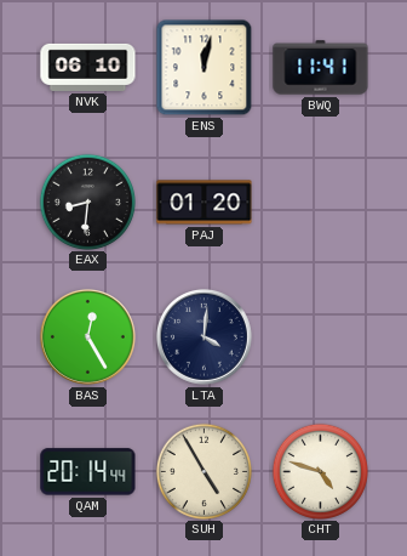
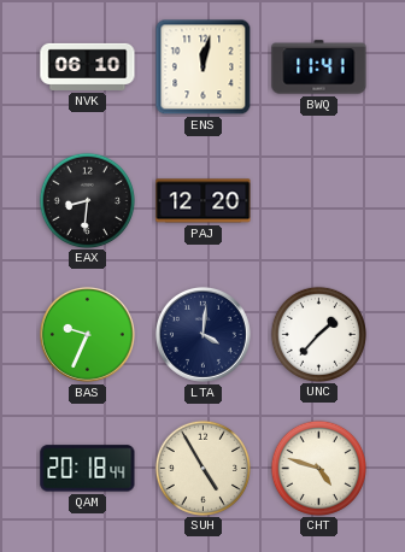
PAJ: 01:20 -> 12:20
BAS: 12:25 -> 9:34
UNC: none -> 1:37
QAM: 20:14 -> 20:18
